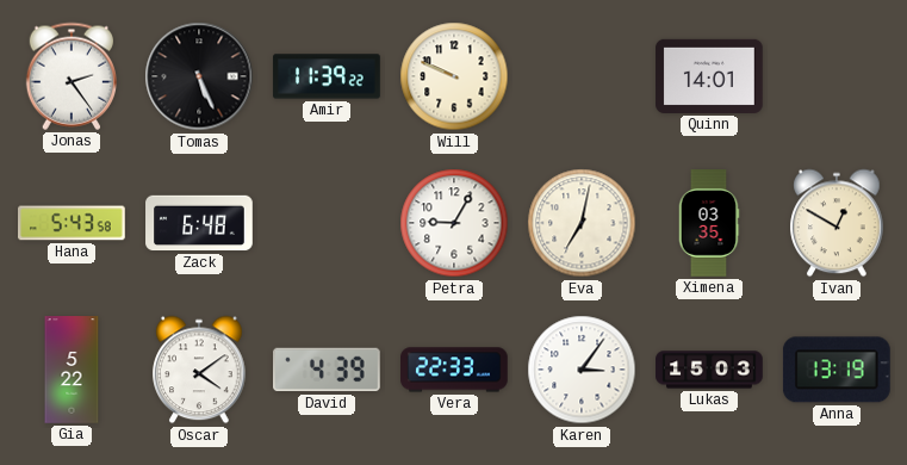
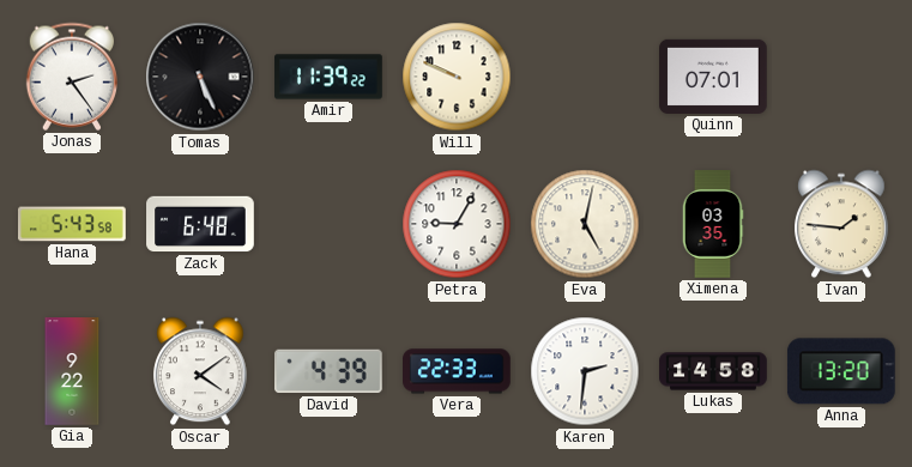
Quinn: 14:01 -> 07:01
Eva: 7:02 -> 5:02
Ivan: 12:50 -> 1:46
Gia: 5:22 -> 9:22
Karen: 3:06 -> 2:31
Lukas: 15:03 -> 14:58
Anna: 13:19 -> 13:20
